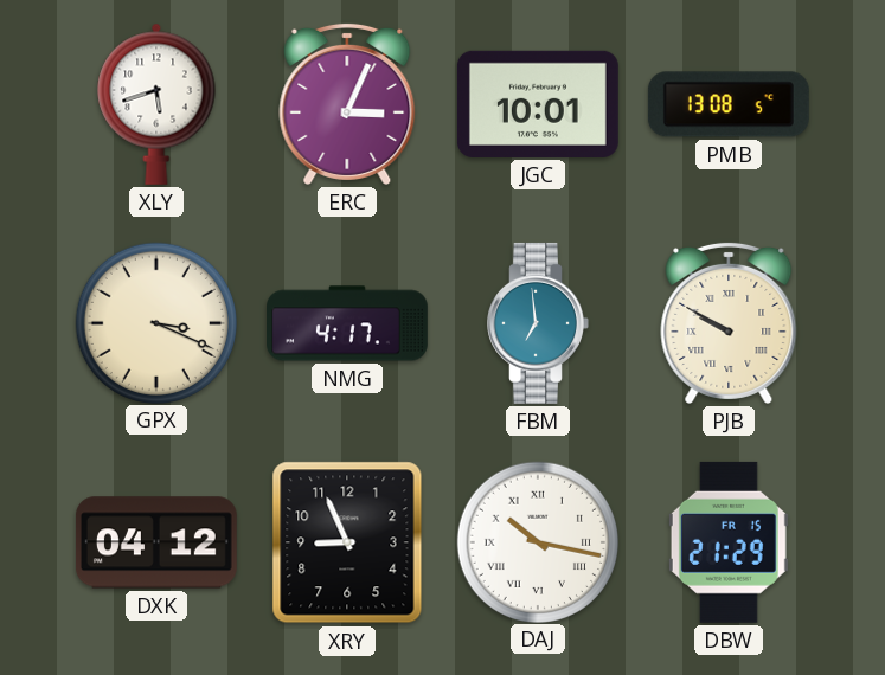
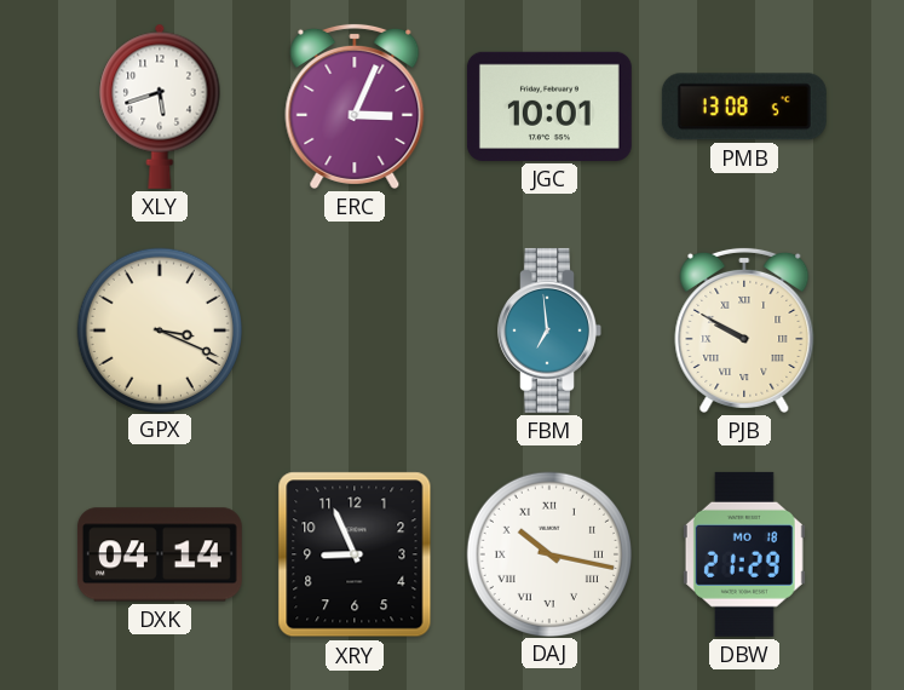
NMG: 4:17 -> none
DXK: 04:12 -> 04:14
DBW date: FR 15 -> MO 18
